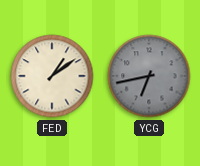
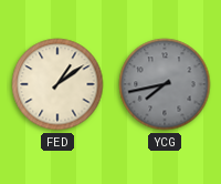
YCG: 6:43 -> 7:43
